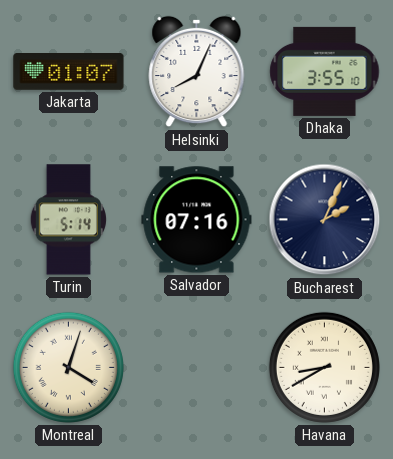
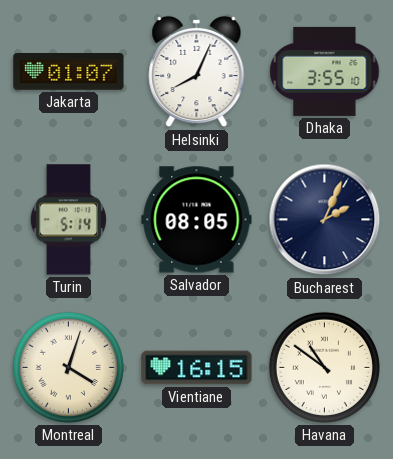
Salvador: 07:16 -> 08:05
Vientiane: none -> 16:15
Havana: 8:40 -> 10:51
